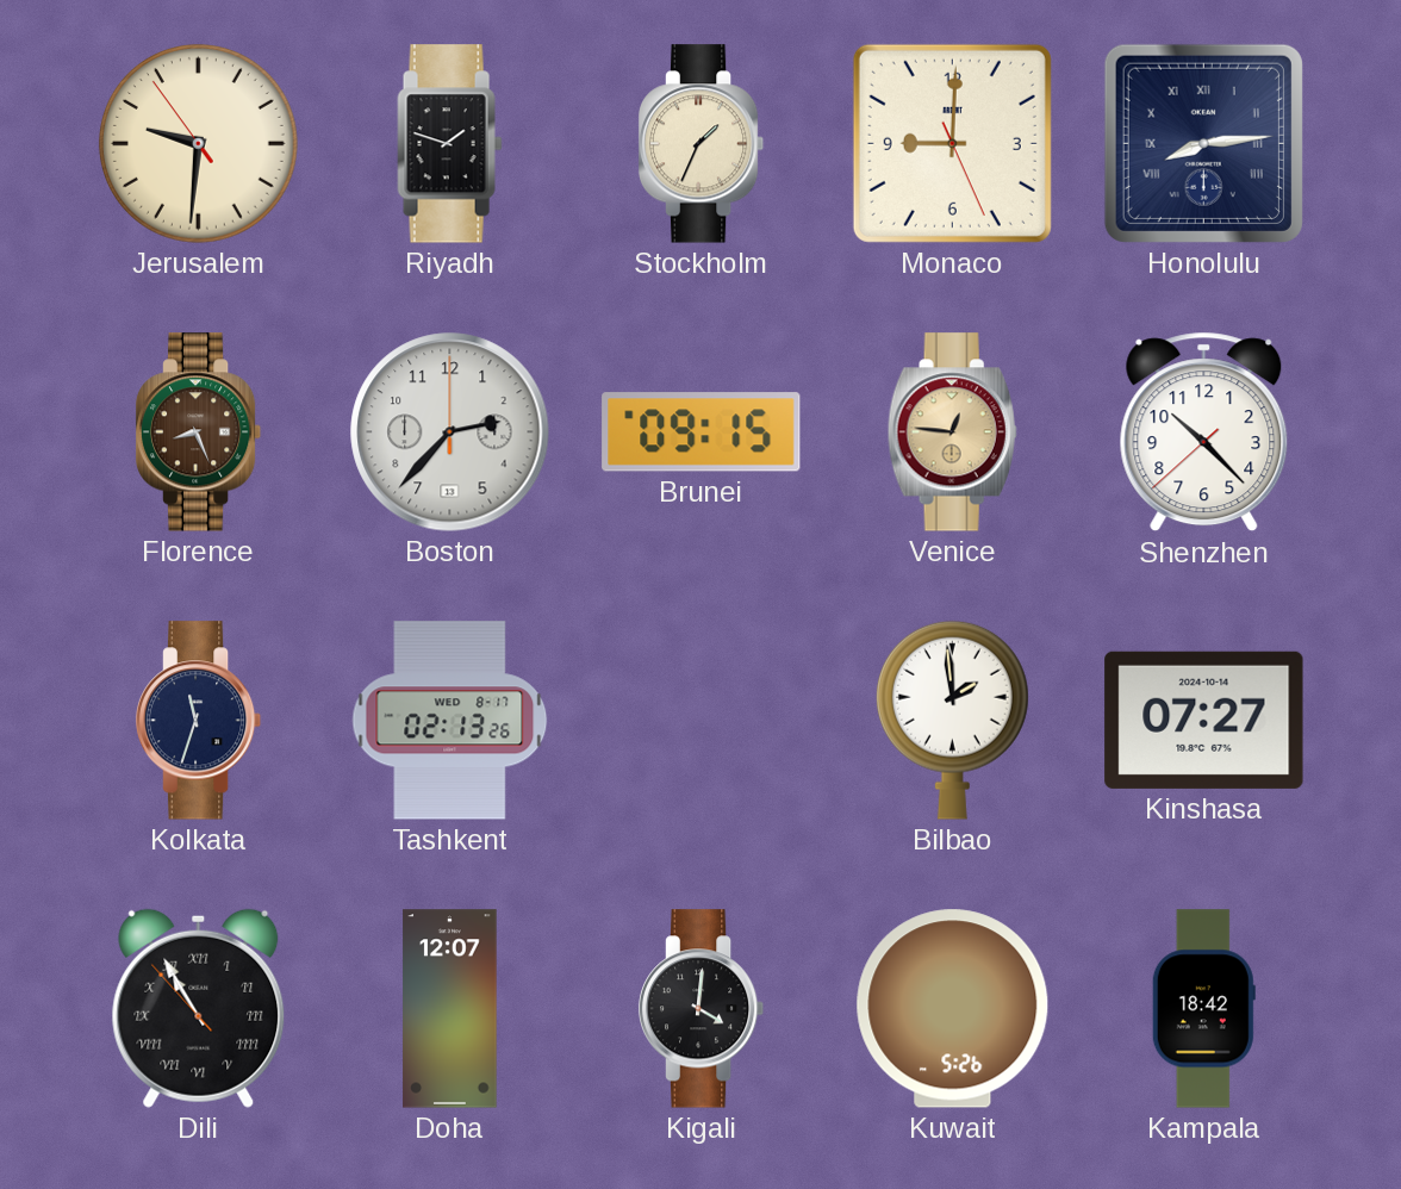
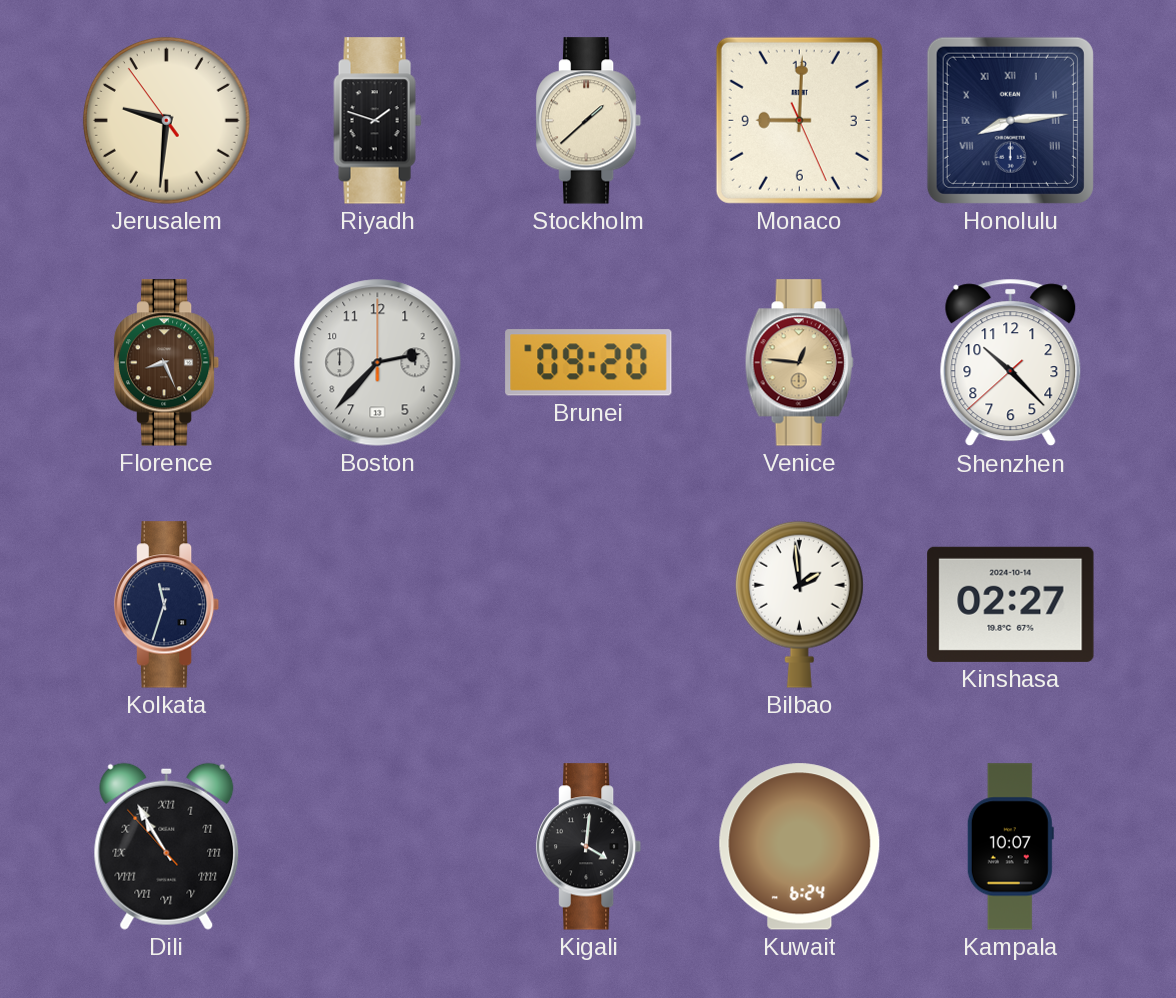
Stockholm: 1:34 -> 1:38
Brunei: 09:15 -> 09:20
Tashkent: 02:13 -> none
Kinshasa: 07:27 -> 02:27
Doha: 12:07 -> none
Kuwait: 5:26 -> 6:24
Kampala: 18:42 -> 10:07
